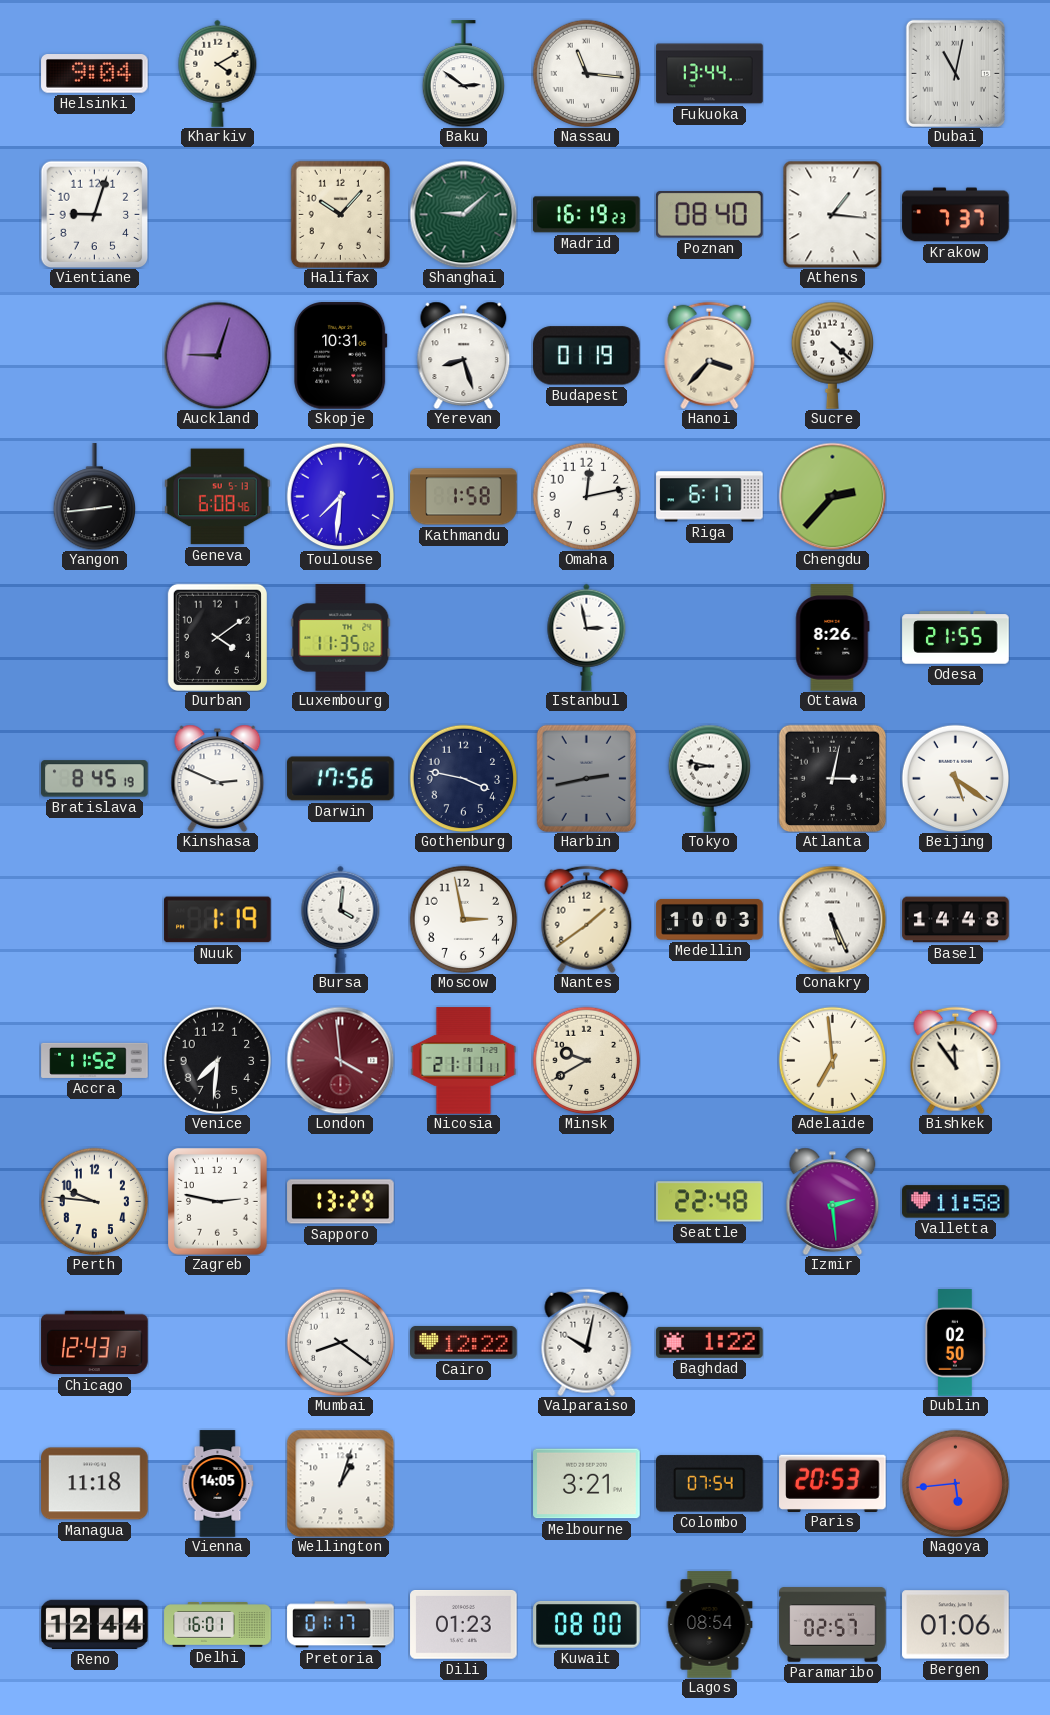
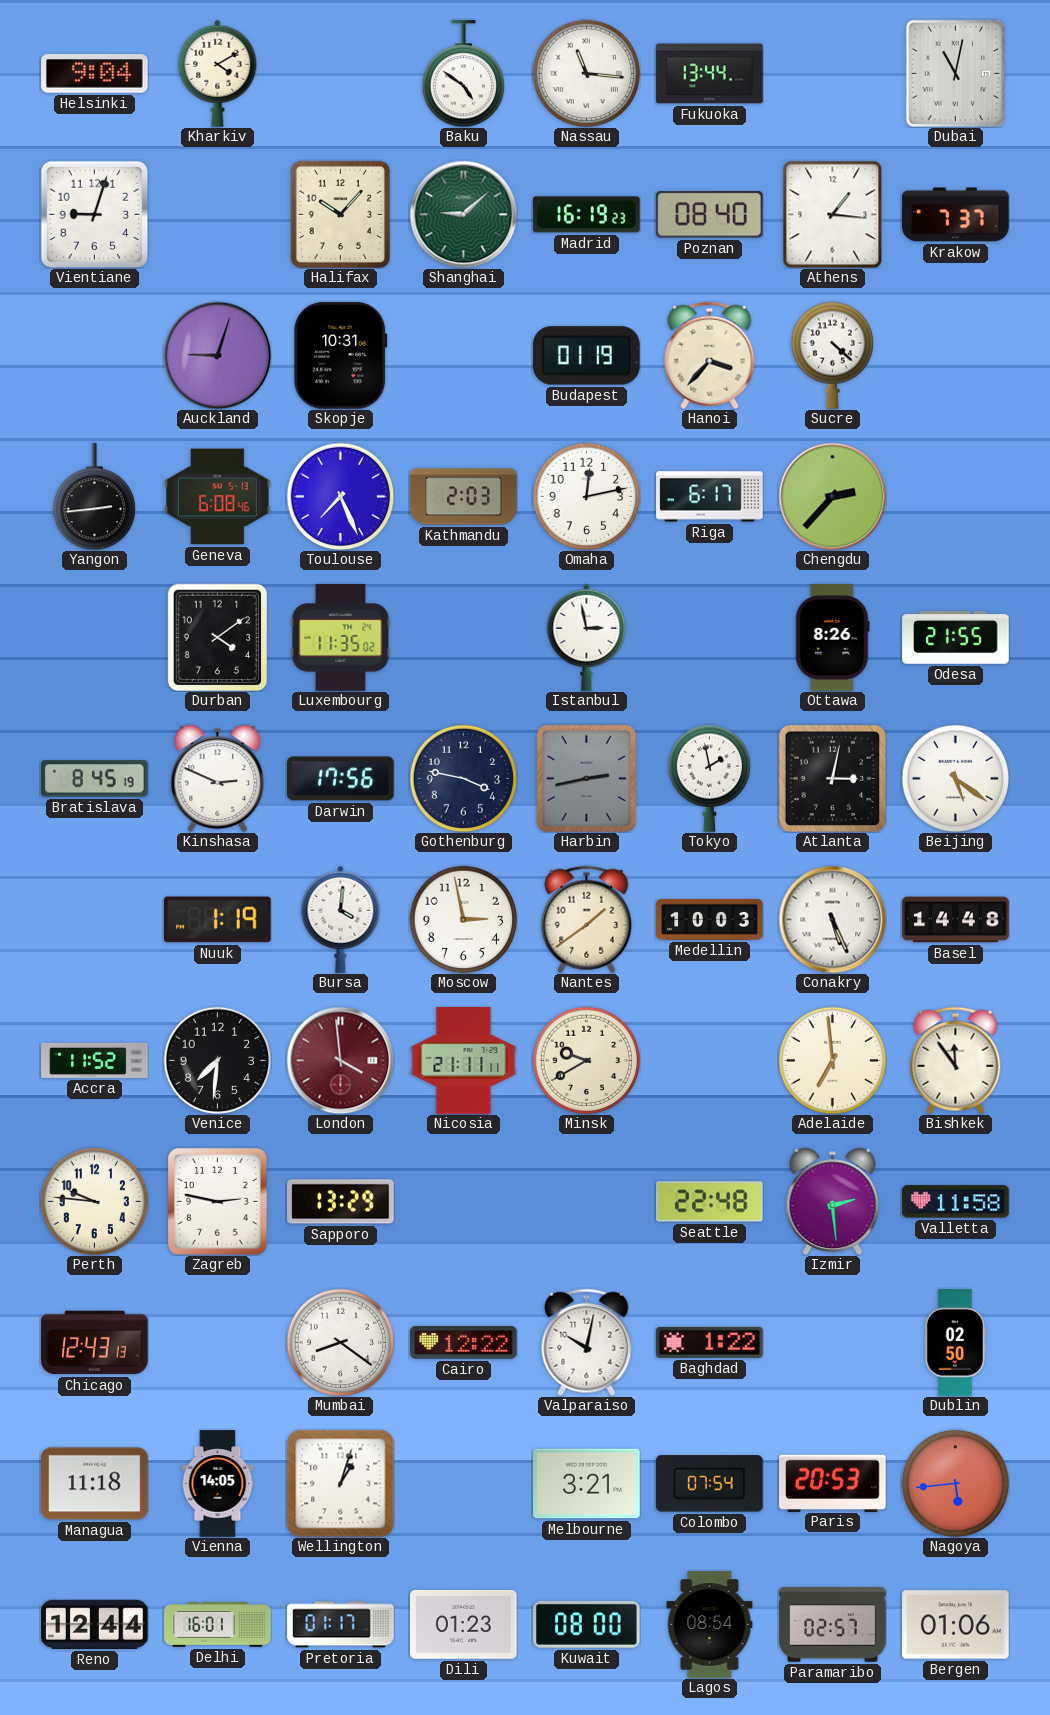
Baku: 2:51 -> 4:51
Yerevan: 8:27 -> none
Toulouse: 7:31 -> 7:26
Kathmandu: 1:58 -> 2:03
Tokyo: 8:47 -> 1:58
